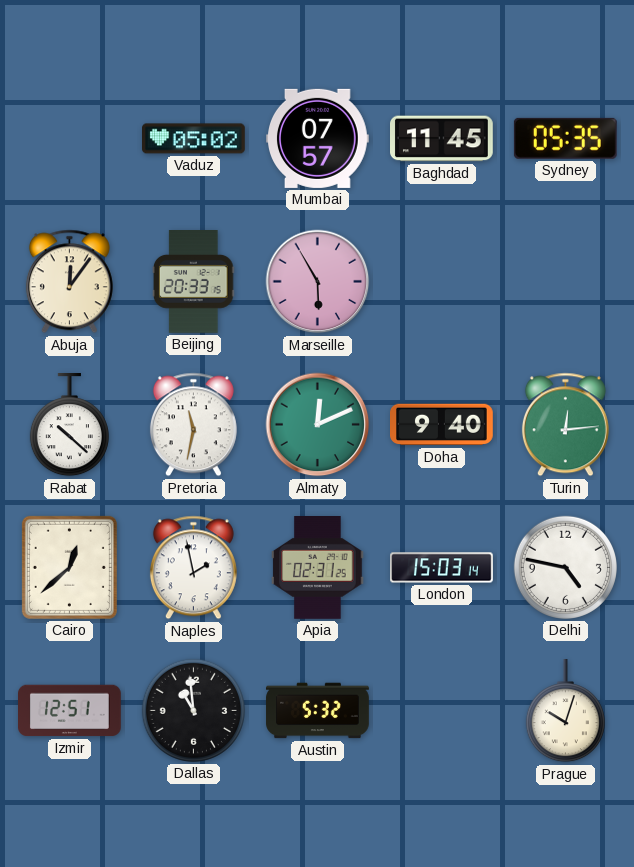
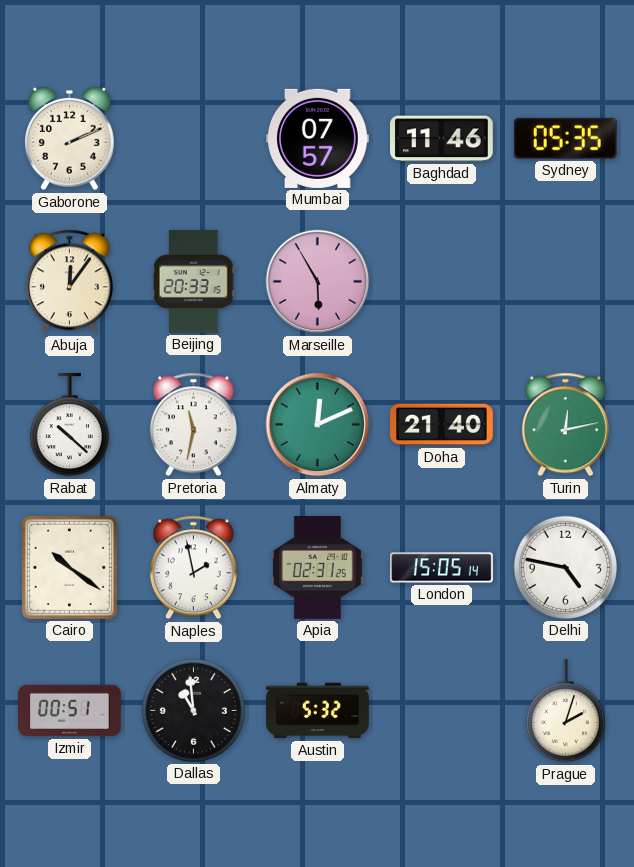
Gaborone: none -> 2:11
Vaduz: 05:02 -> none
Baghdad: 11:45 -> 11:46
Doha: 9:40 -> 21:40
Turin: 12:14 -> 12:13
Cairo: 12:38 -> 10:21
London: 15:03 -> 15:05
Izmir: 12:51 -> 00:51
Prague: 10:03 -> 2:03
